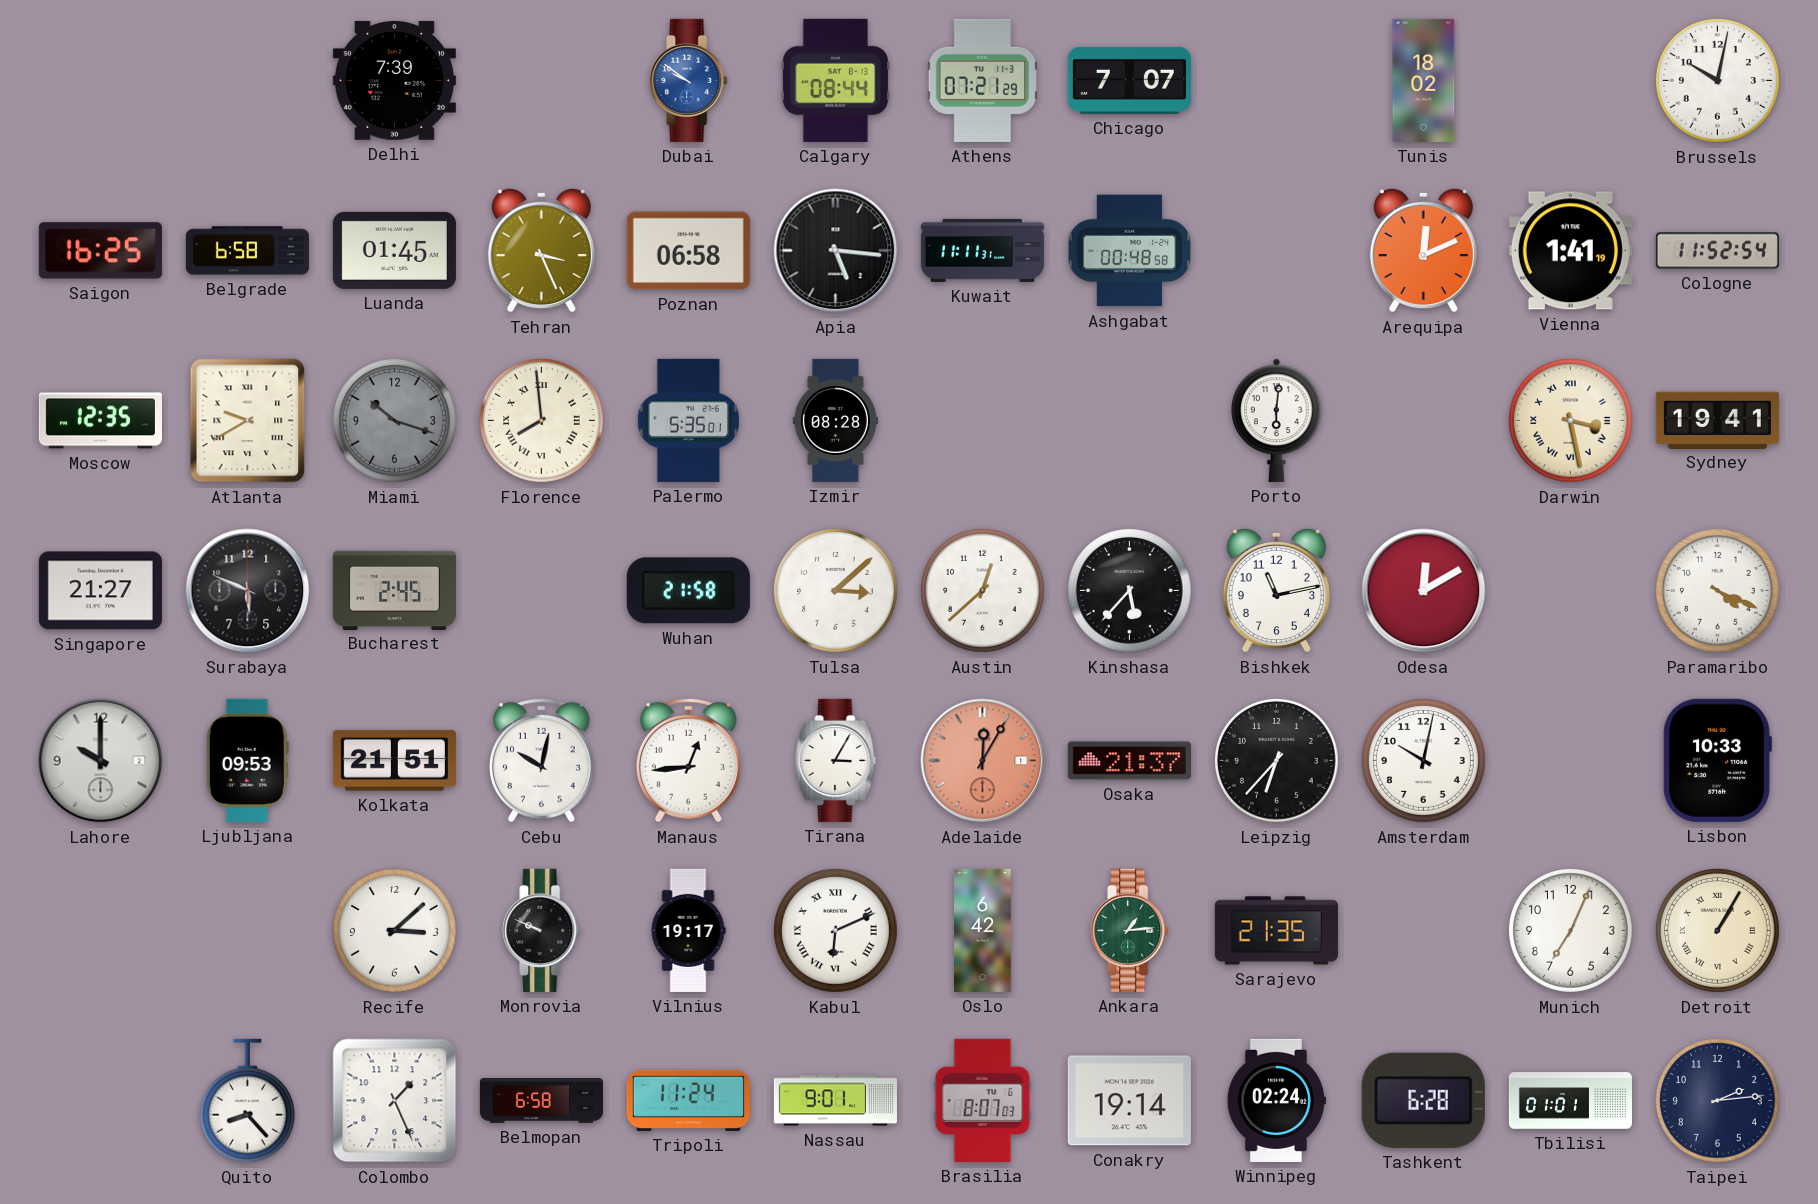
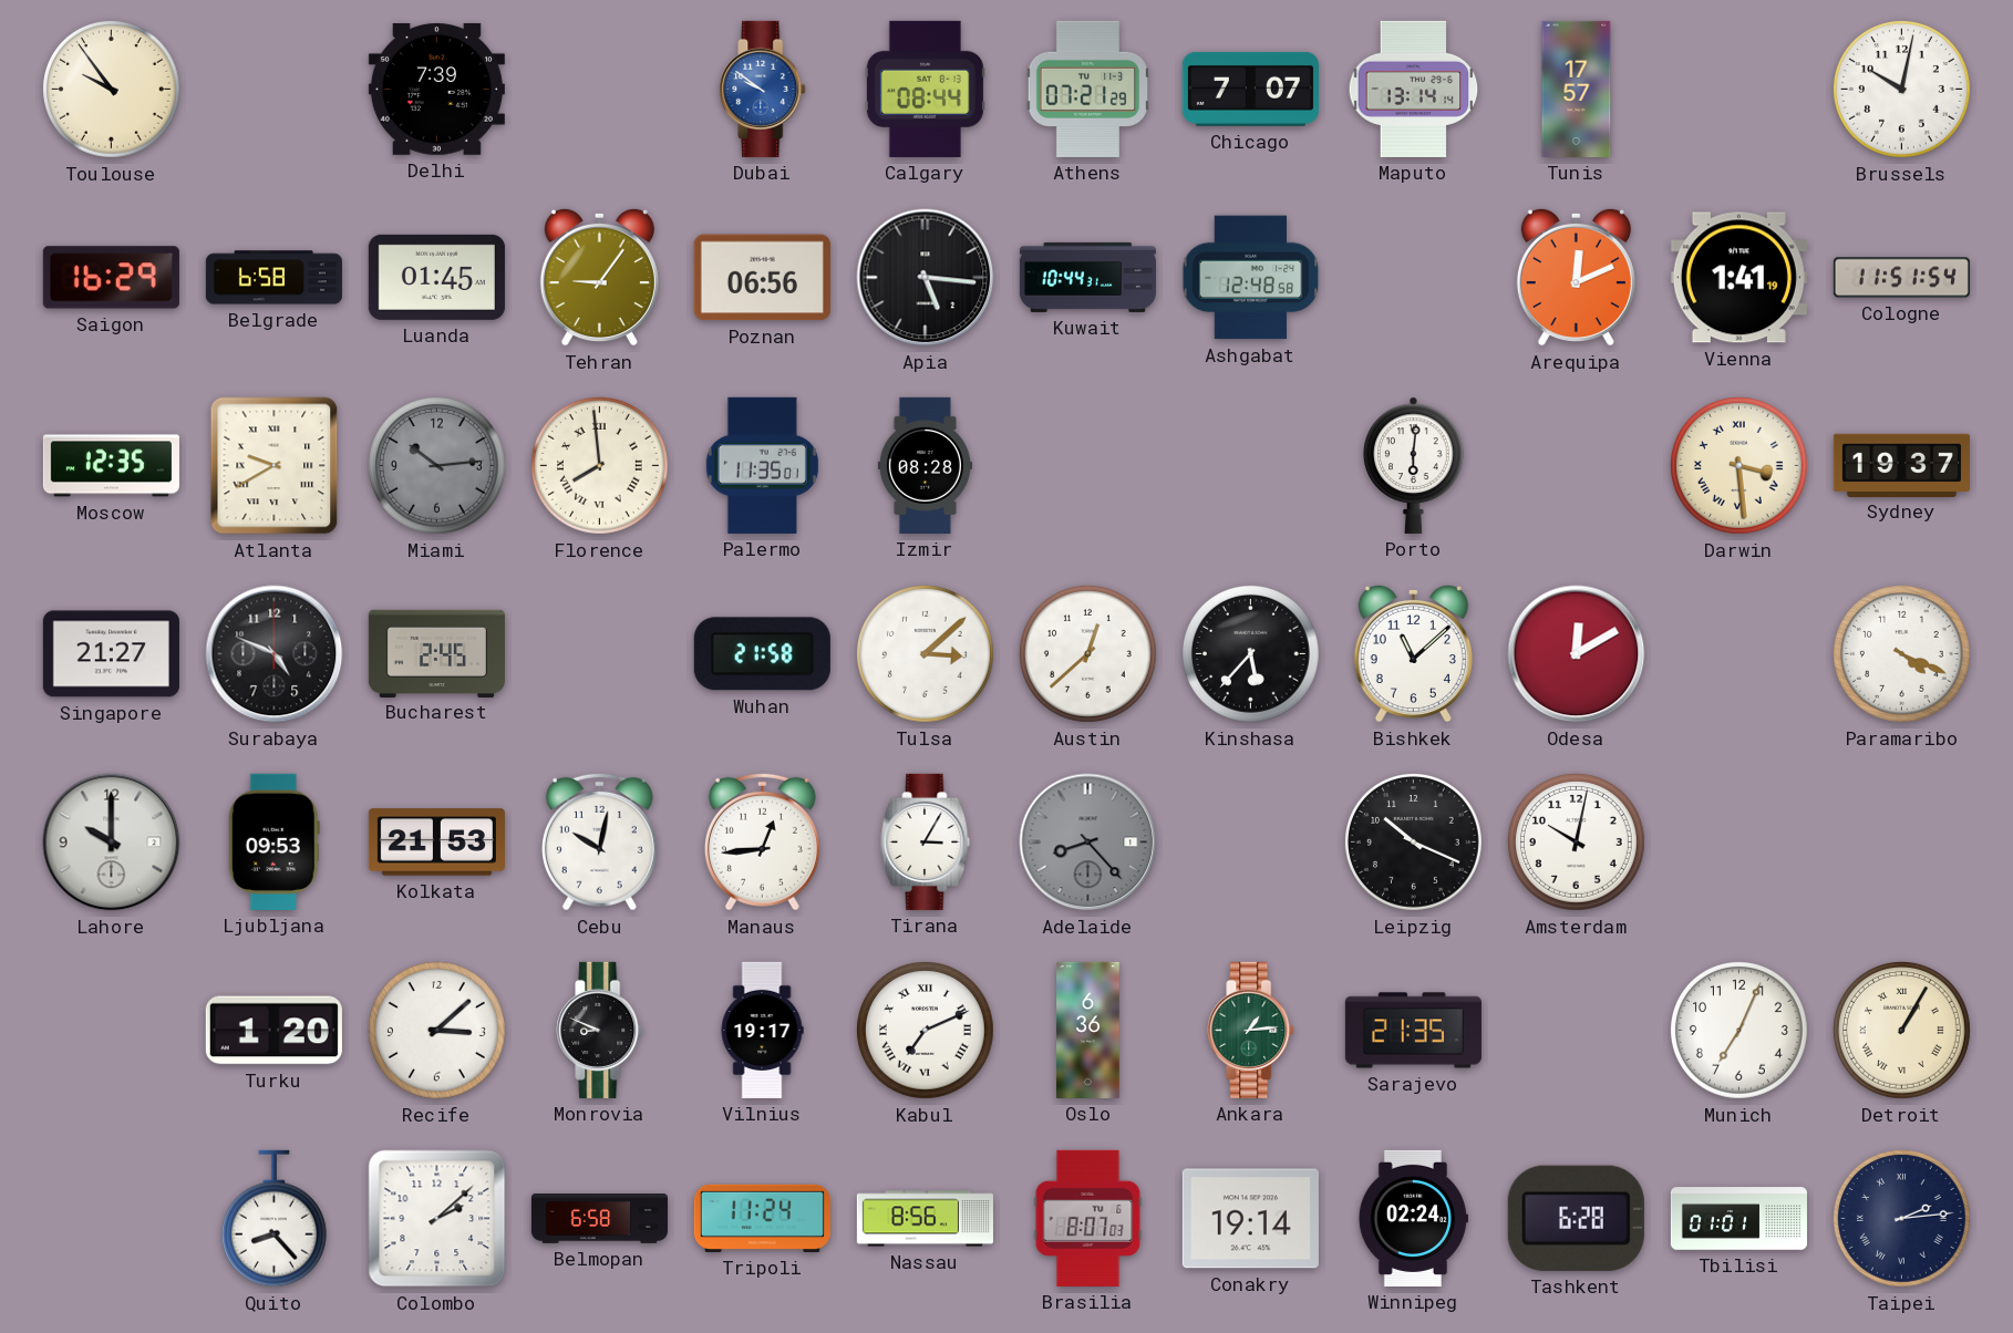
Toulouse: none -> 9:54
Maputo: none -> 13:14
Tunis: 18:02 -> 17:57
Saigon: 16:25 -> 16:29
Tehran: 3:26 -> 9:06
Poznan: 06:58 -> 06:56
Kuwait: 11:11 -> 10:44
Ashgabat: 00:48 -> 12:48
Cologne: 11:52 -> 11:51
Miami: 10:18 -> 10:14
Palermo: 5:35 -> 11:35
Darwin: 3:28 -> 3:29
Sydney: 19:41 -> 19:37
Surabaya: 5:49 -> 4:49
Bishkek: 11:13 -> 11:08
Kolkata: 21:51 -> 21:53
Adelaide: 12:05 -> 8:23
Adelaide dial: salmon -> grey
Osaka: 21:37 -> none
Leipzig: 6:37 -> 10:19
Lisbon: 10:33 -> none
Turku: none -> 1:20
Monrovia: 9:49 -> 8:49
Kabul: 6:11 -> 7:11
Oslo: 6:42 -> 6:36
Colombo: 1:26 -> 2:08
Nassau: 9:01 -> 8:56
Taipei numerals: Arabic -> Roman
